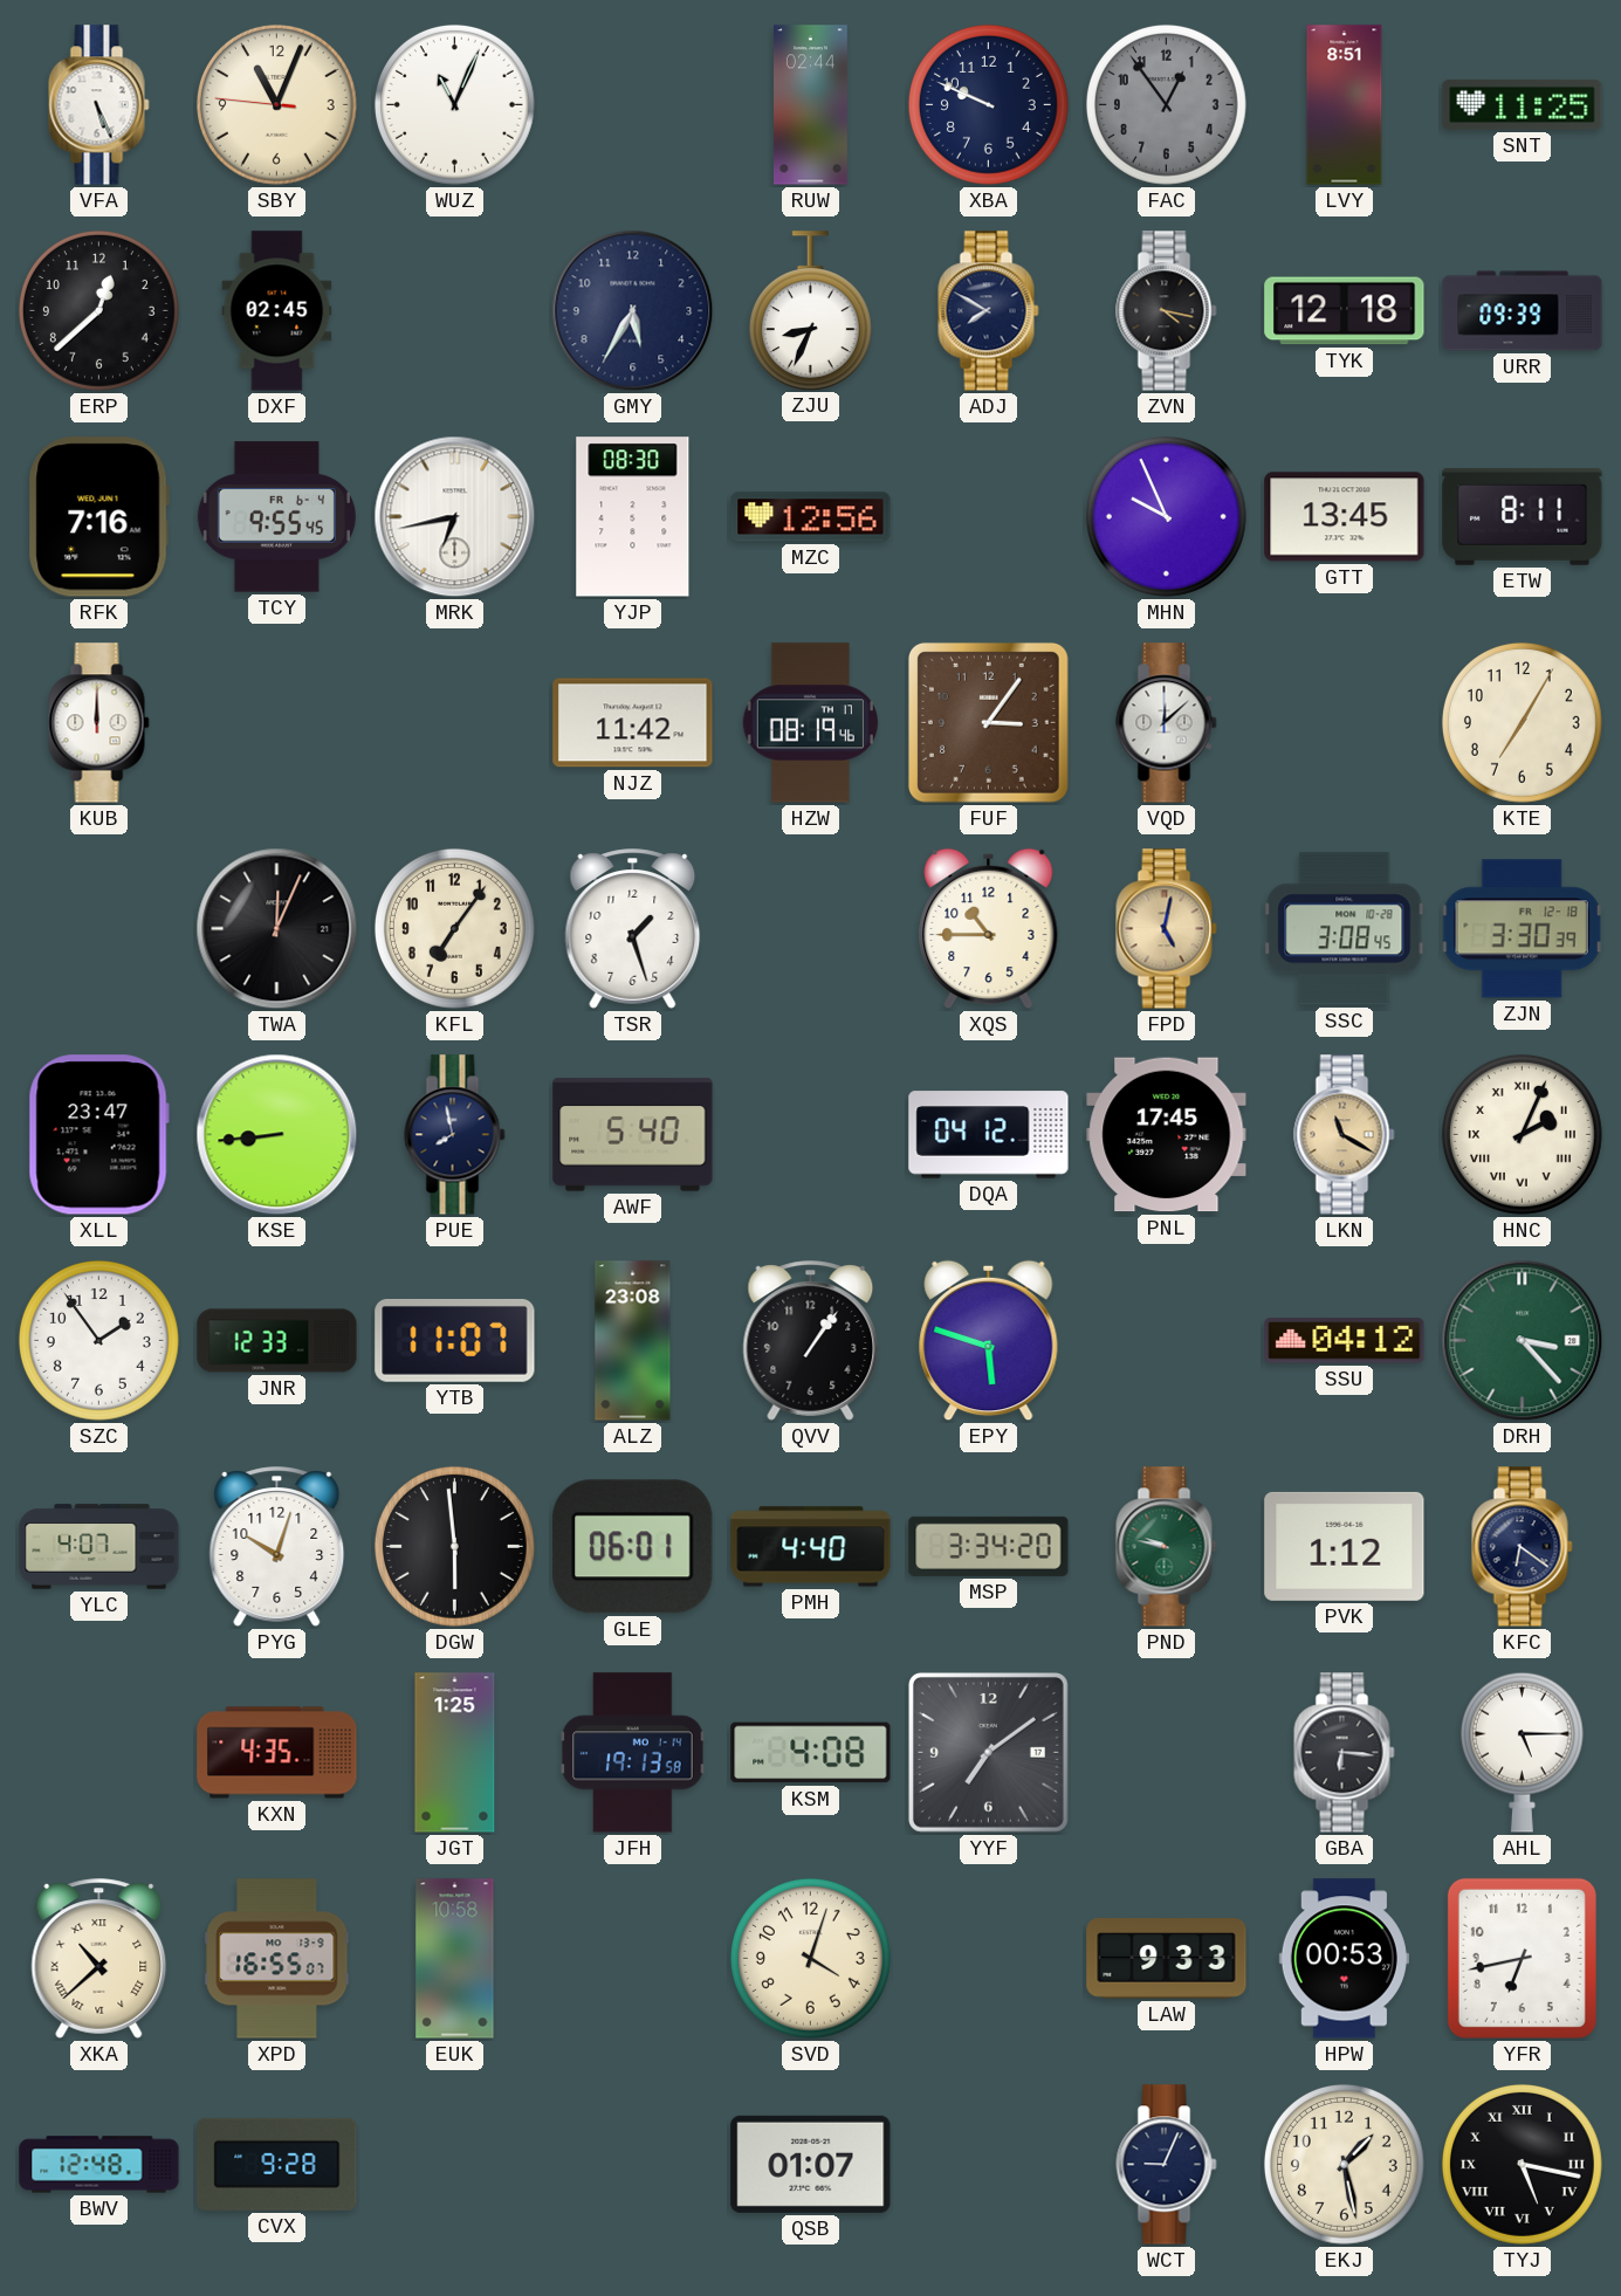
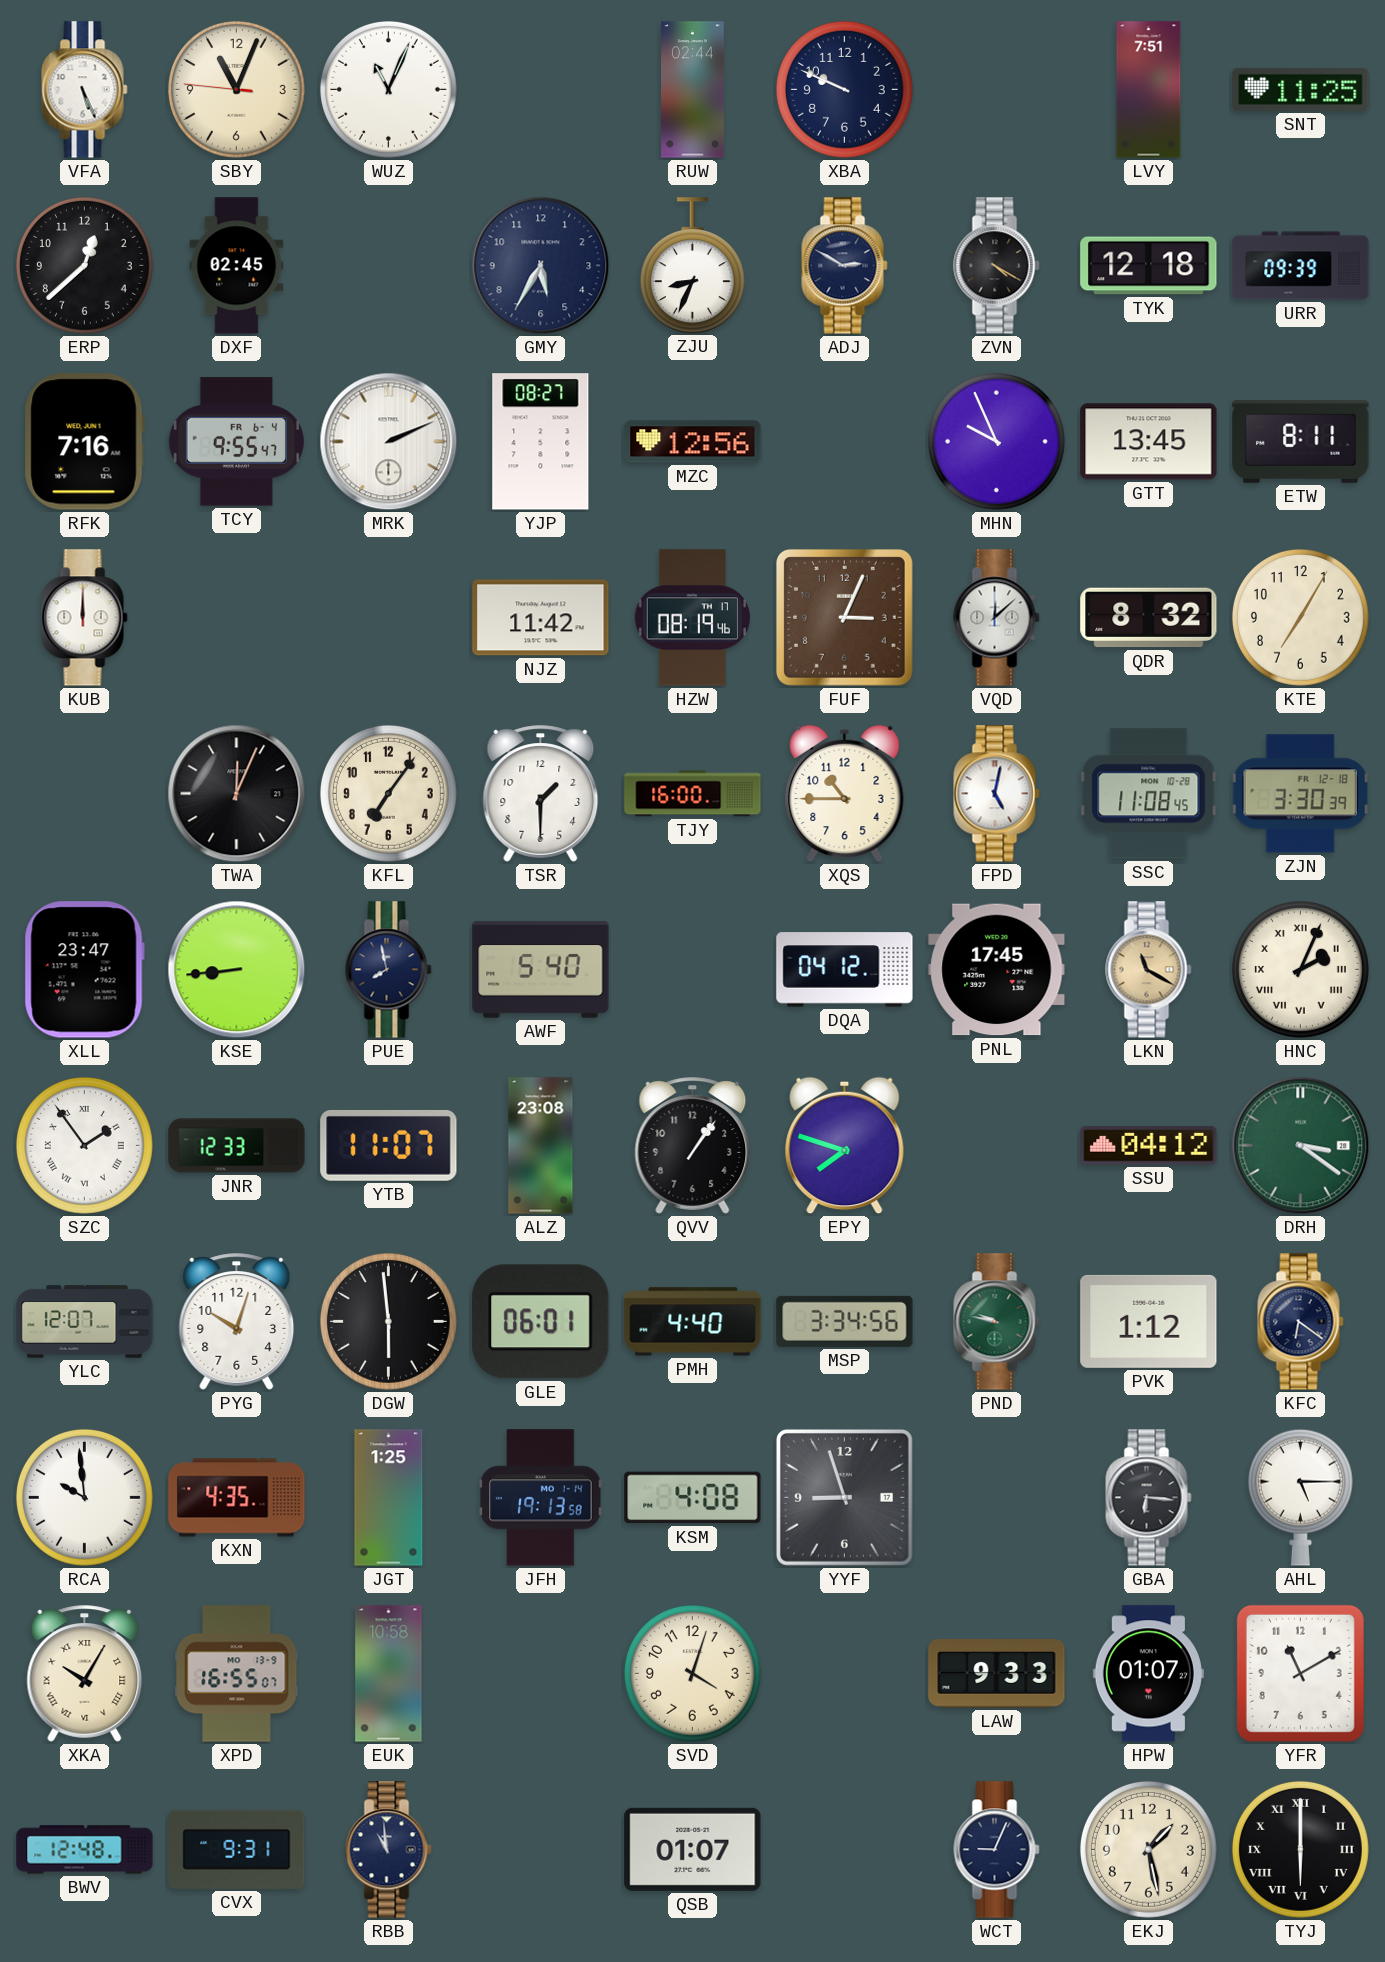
FAC: 12:54 -> none
LVY: 8:51 -> 7:51
ADJ: 7:50 -> 2:50
ZVN: 4:17 -> 4:20
TCY: 9:55:45 -> 9:55:47
MRK: 6:43 -> 2:11
YJP: 08:30 -> 08:27
FUF: 3:06 -> 3:04
QDR: none -> 8:32
TSR: 1:27 -> 1:30
TJY: none -> 16:00
FPD dial: champagne -> white
SSC: 3:08 -> 11:08
SZC numerals: Arabic -> Roman
EPY: 5:48 -> 7:48
DRH: 3:23 -> 3:21
YLC: 4:07 -> 12:07
MSP: 3:34:20 -> 3:34:56
RCA: none -> 9:59
YYF: 7:09 -> 8:57
XKA: 10:38 -> 10:05
HPW: 00:53 -> 01:07
YFR: 6:43 -> 11:10
CVX: 9:28 -> 9:31
RBB: none -> 10:59
TYJ: 5:17 -> 6:00
